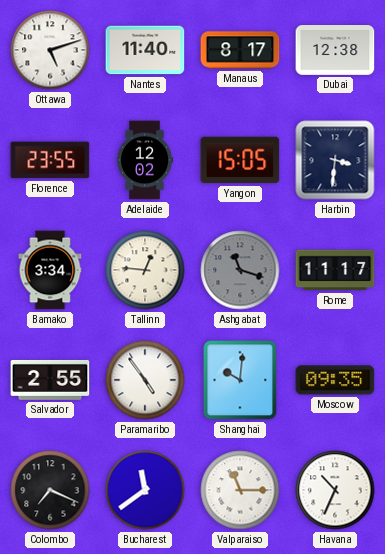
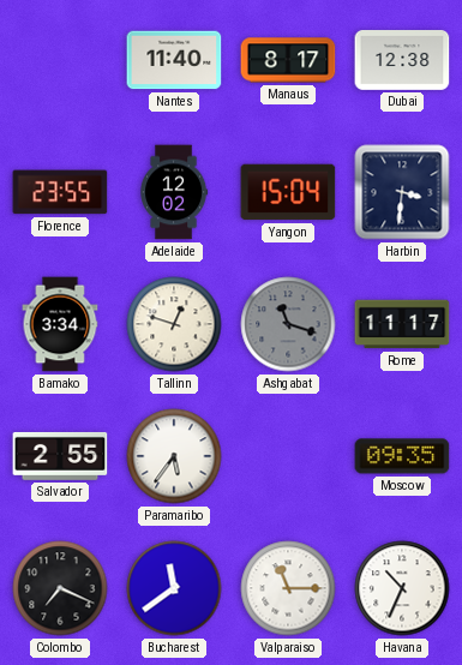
Ottawa: 5:12 -> none
Yangon: 15:05 -> 15:04
Tallinn: 12:46 -> 12:48
Paramaribo: 4:54 -> 5:36
Shanghai: 10:01 -> none
